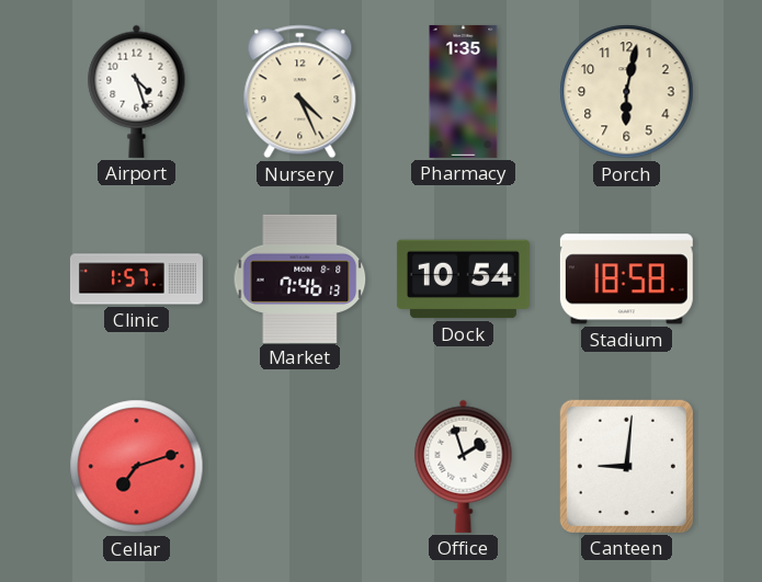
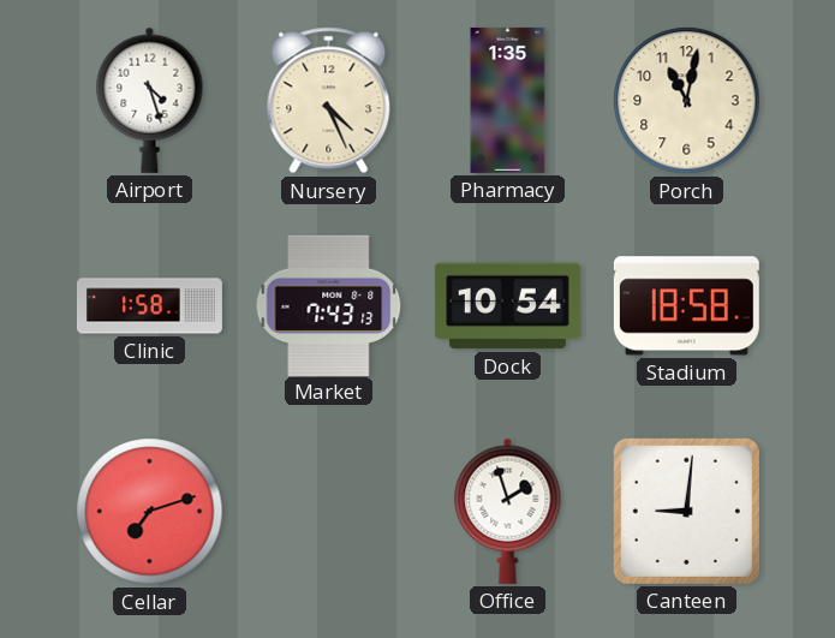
Porch: 6:02 -> 11:02
Clinic: 1:57 -> 1:58
Market: 7:46 -> 7:43
